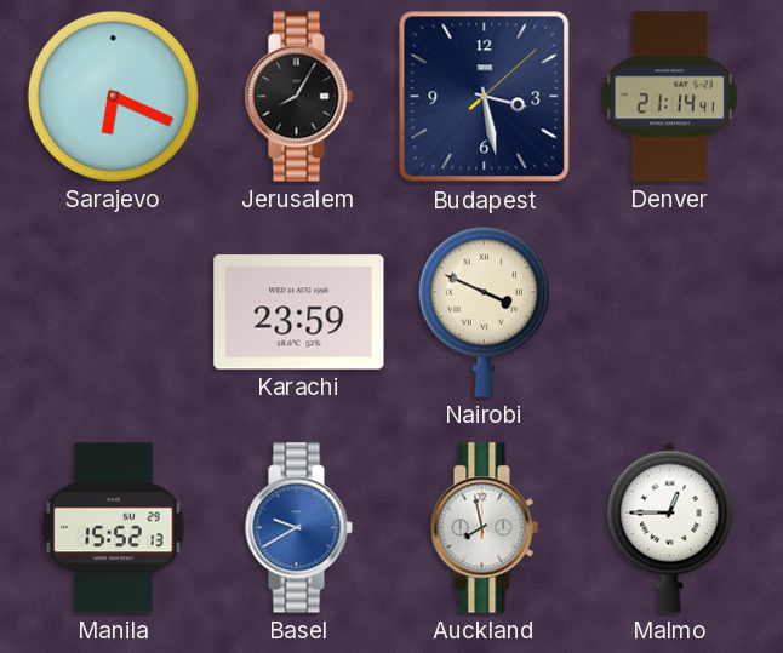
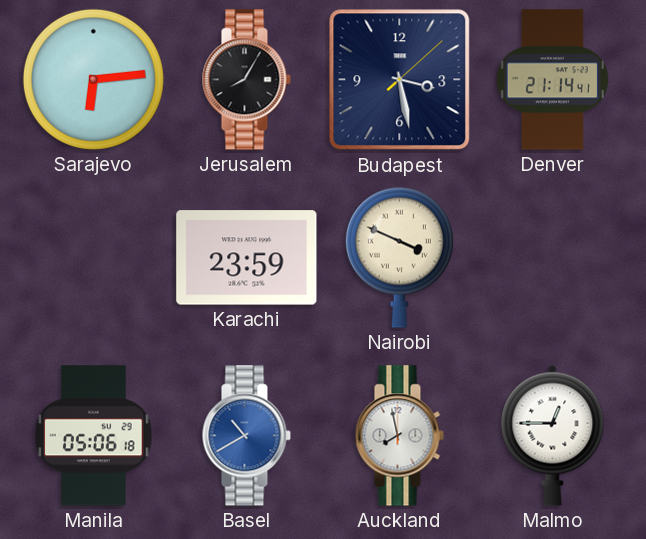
Sarajevo: 6:19 -> 6:14
Manila: 15:52 -> 05:06
Basel: 9:40 -> 10:40
